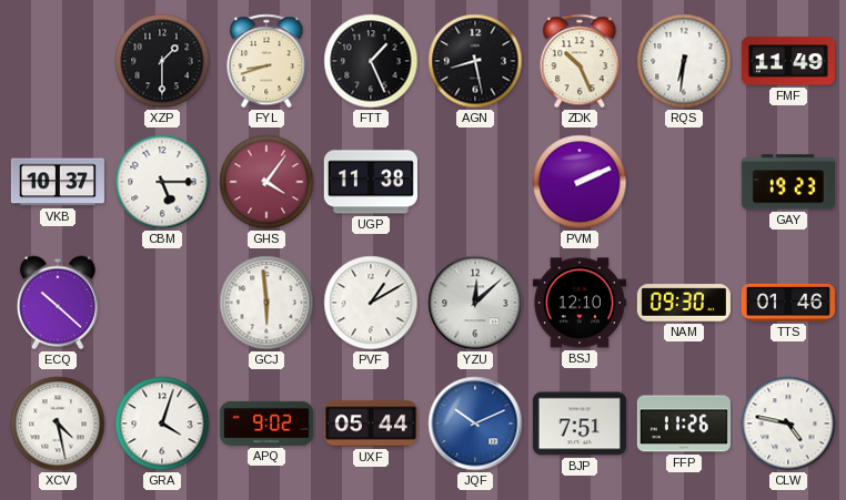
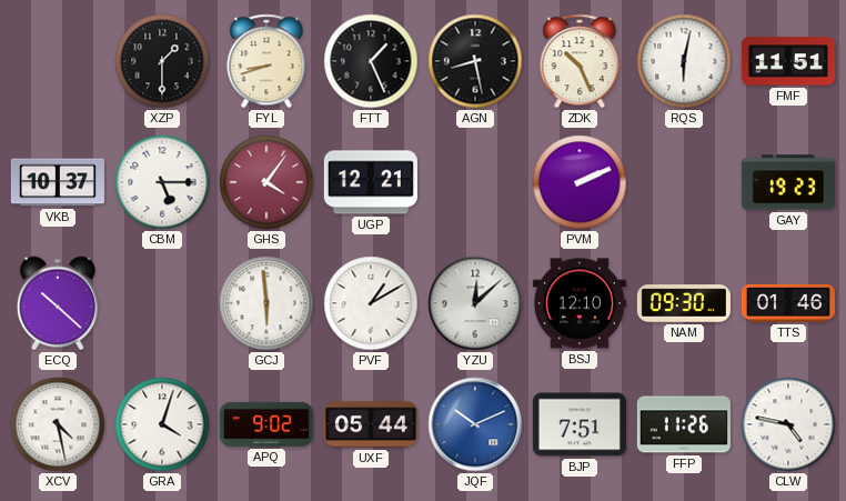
RQS: 6:31 -> 6:02
FMF: 11:49 -> 11:51
UGP: 11:38 -> 12:21
